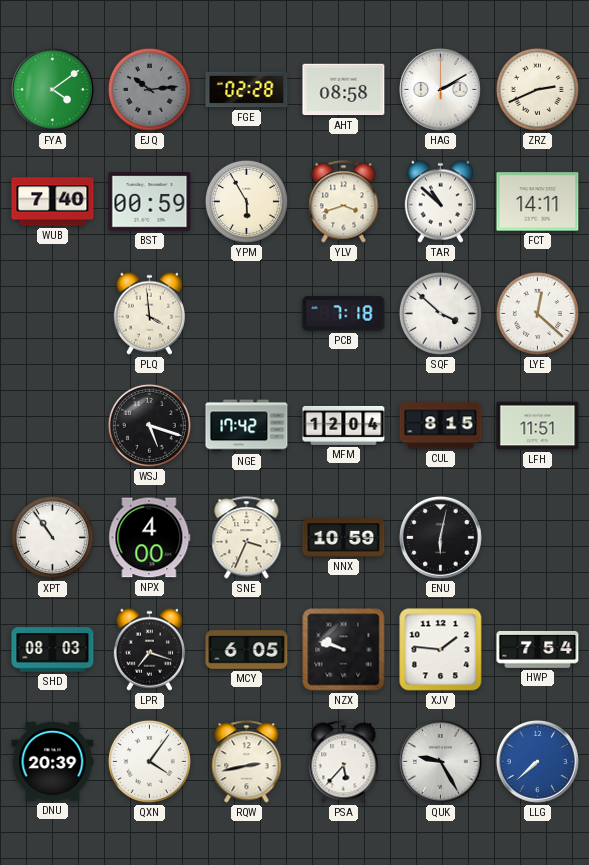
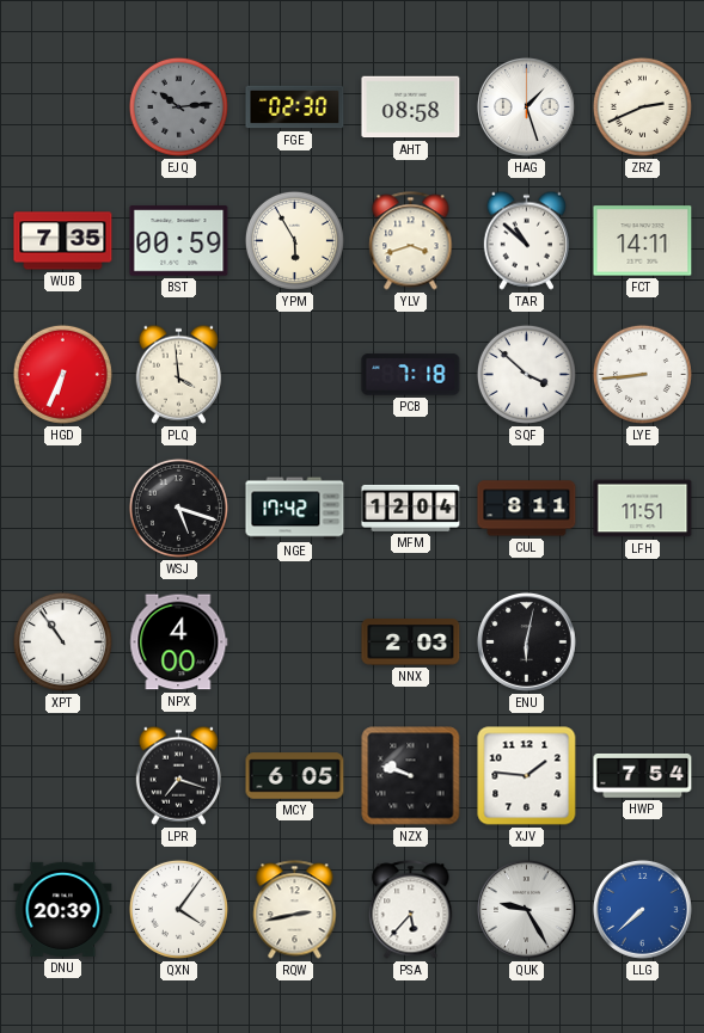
FYA: 4:09 -> none
FGE: 02:28 -> 02:30
HAG: 2:10 -> 1:27
WUB: 7:40 -> 7:35
HGD: none -> 6:34
LYE: 12:22 -> 8:44
CUL: 8:15 -> 8:11
SNE: 3:34 -> none
NNX: 10:59 -> 2:03
SHD: 08:03 -> none
